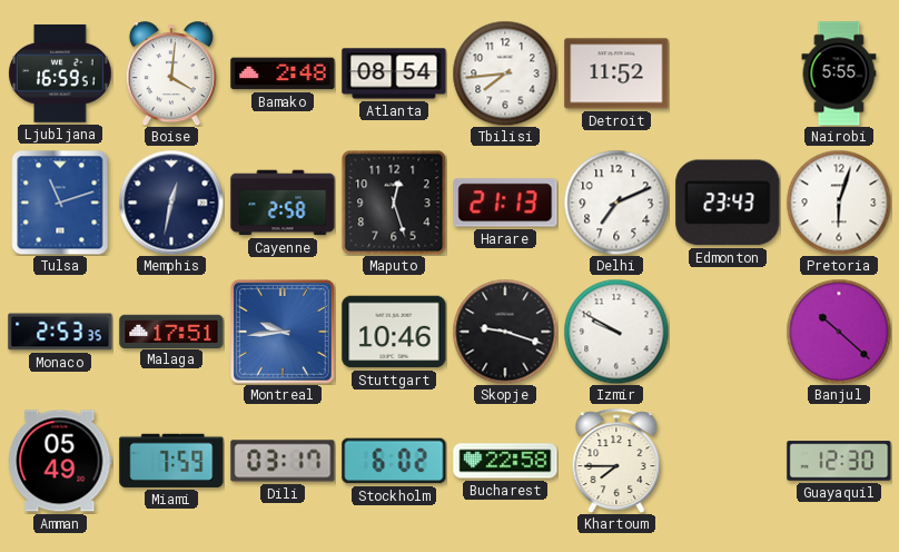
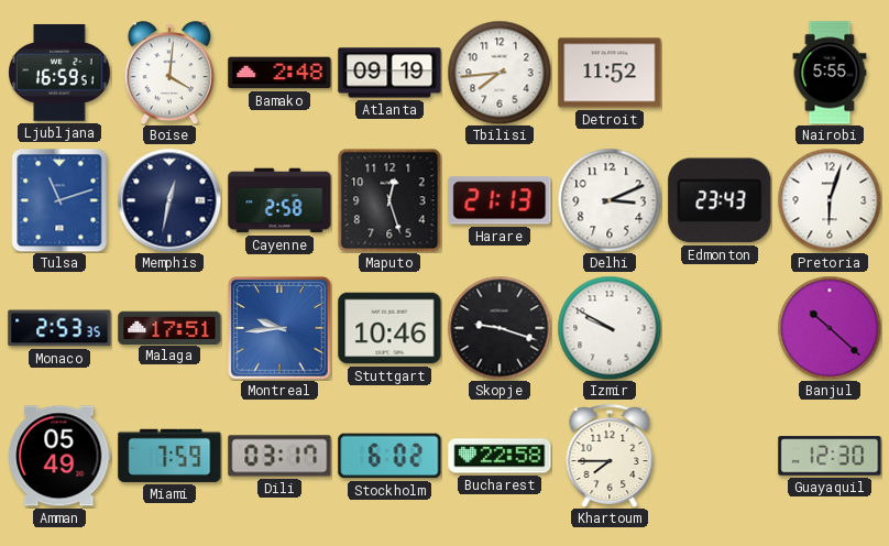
Atlanta: 08:54 -> 09:19
Delhi: 7:11 -> 3:11
